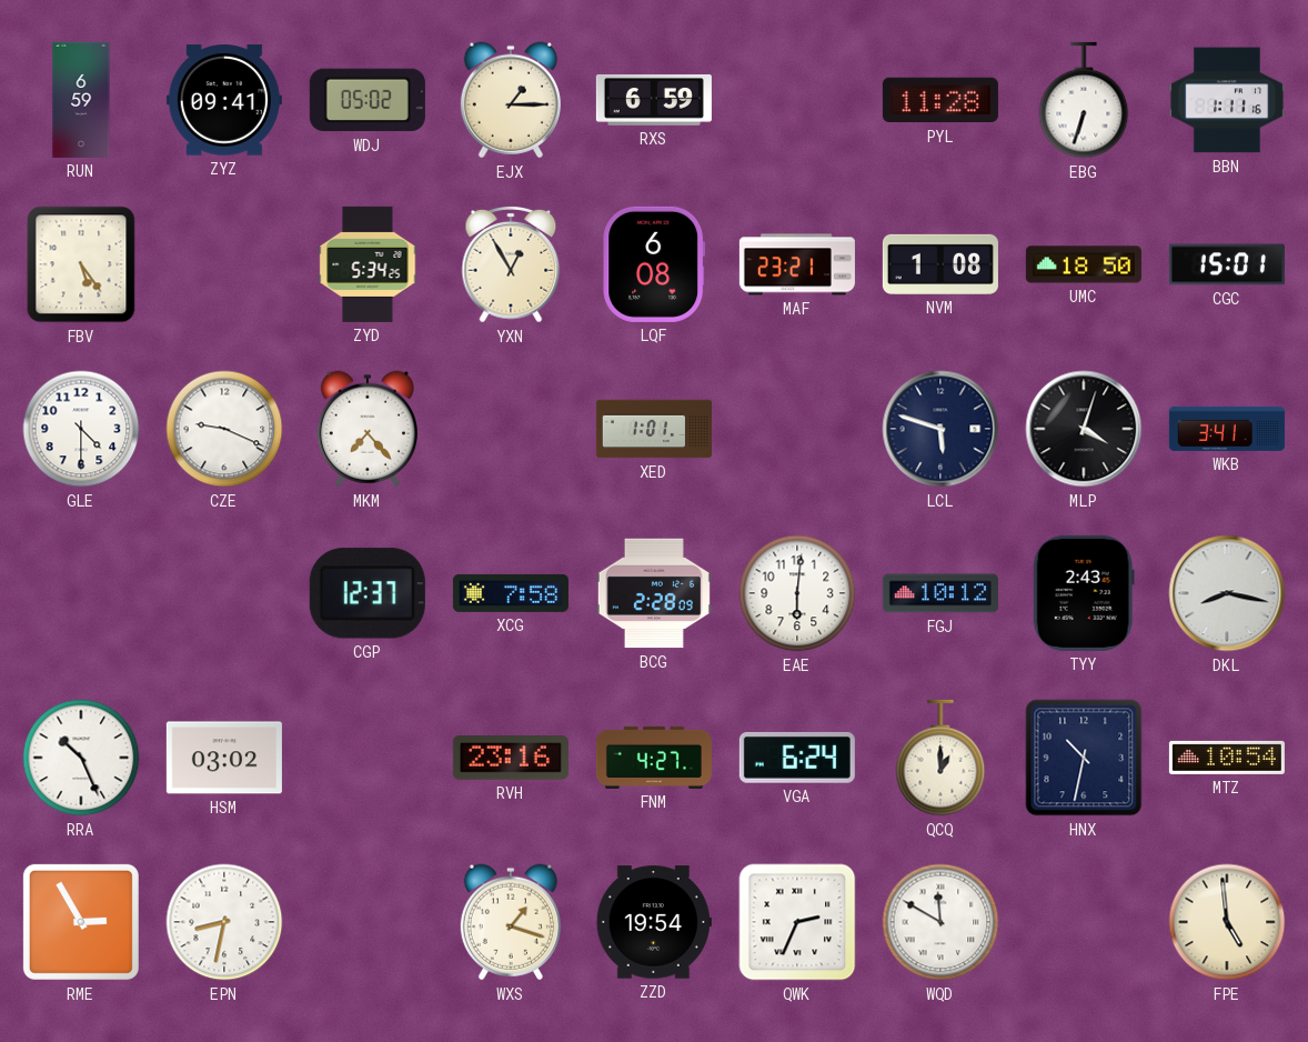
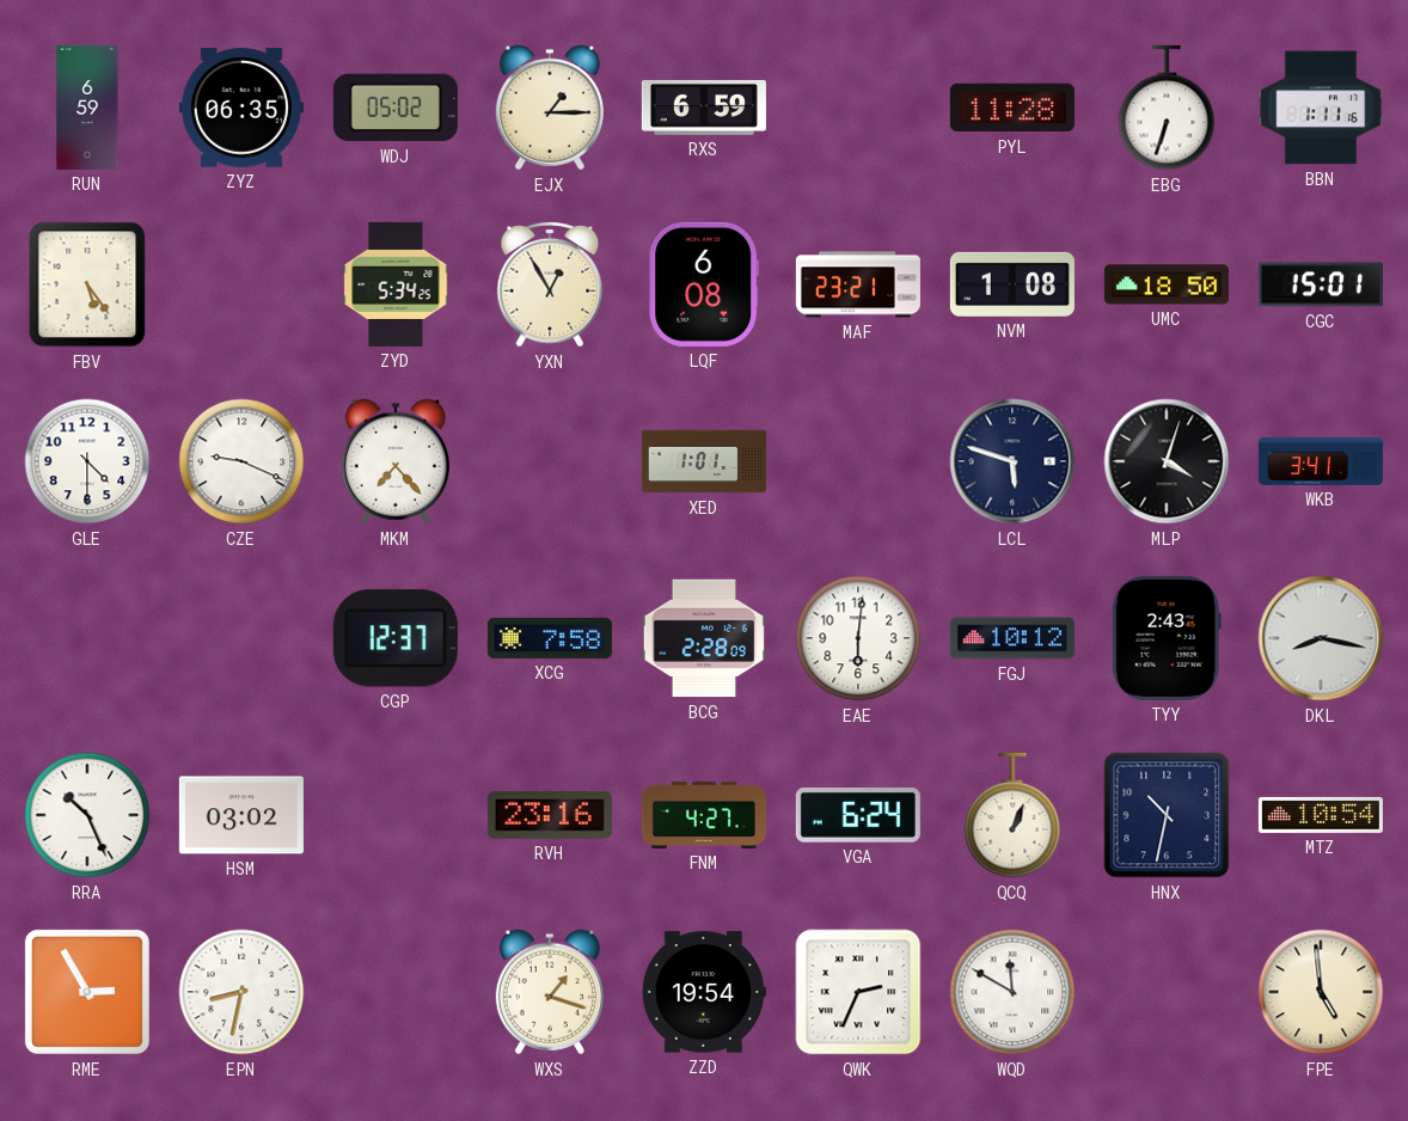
ZYZ: 09:41 -> 06:35
QCQ: 1:00 -> 1:04
